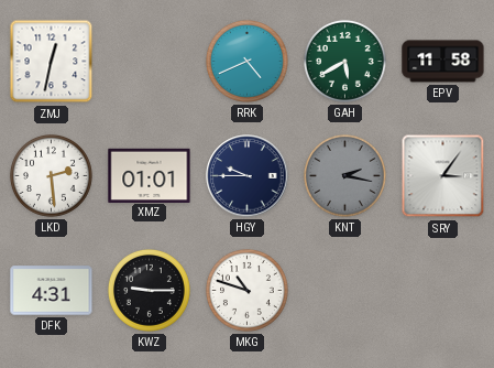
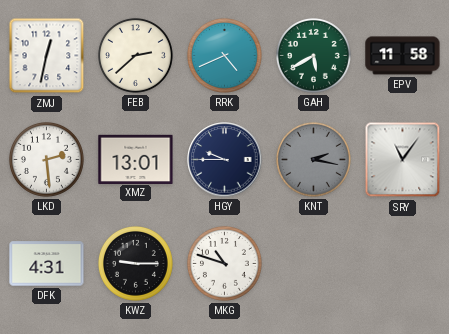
FEB: none -> 2:38
XMZ: 01:01 -> 13:01
SRY: 3:06 -> 11:06
